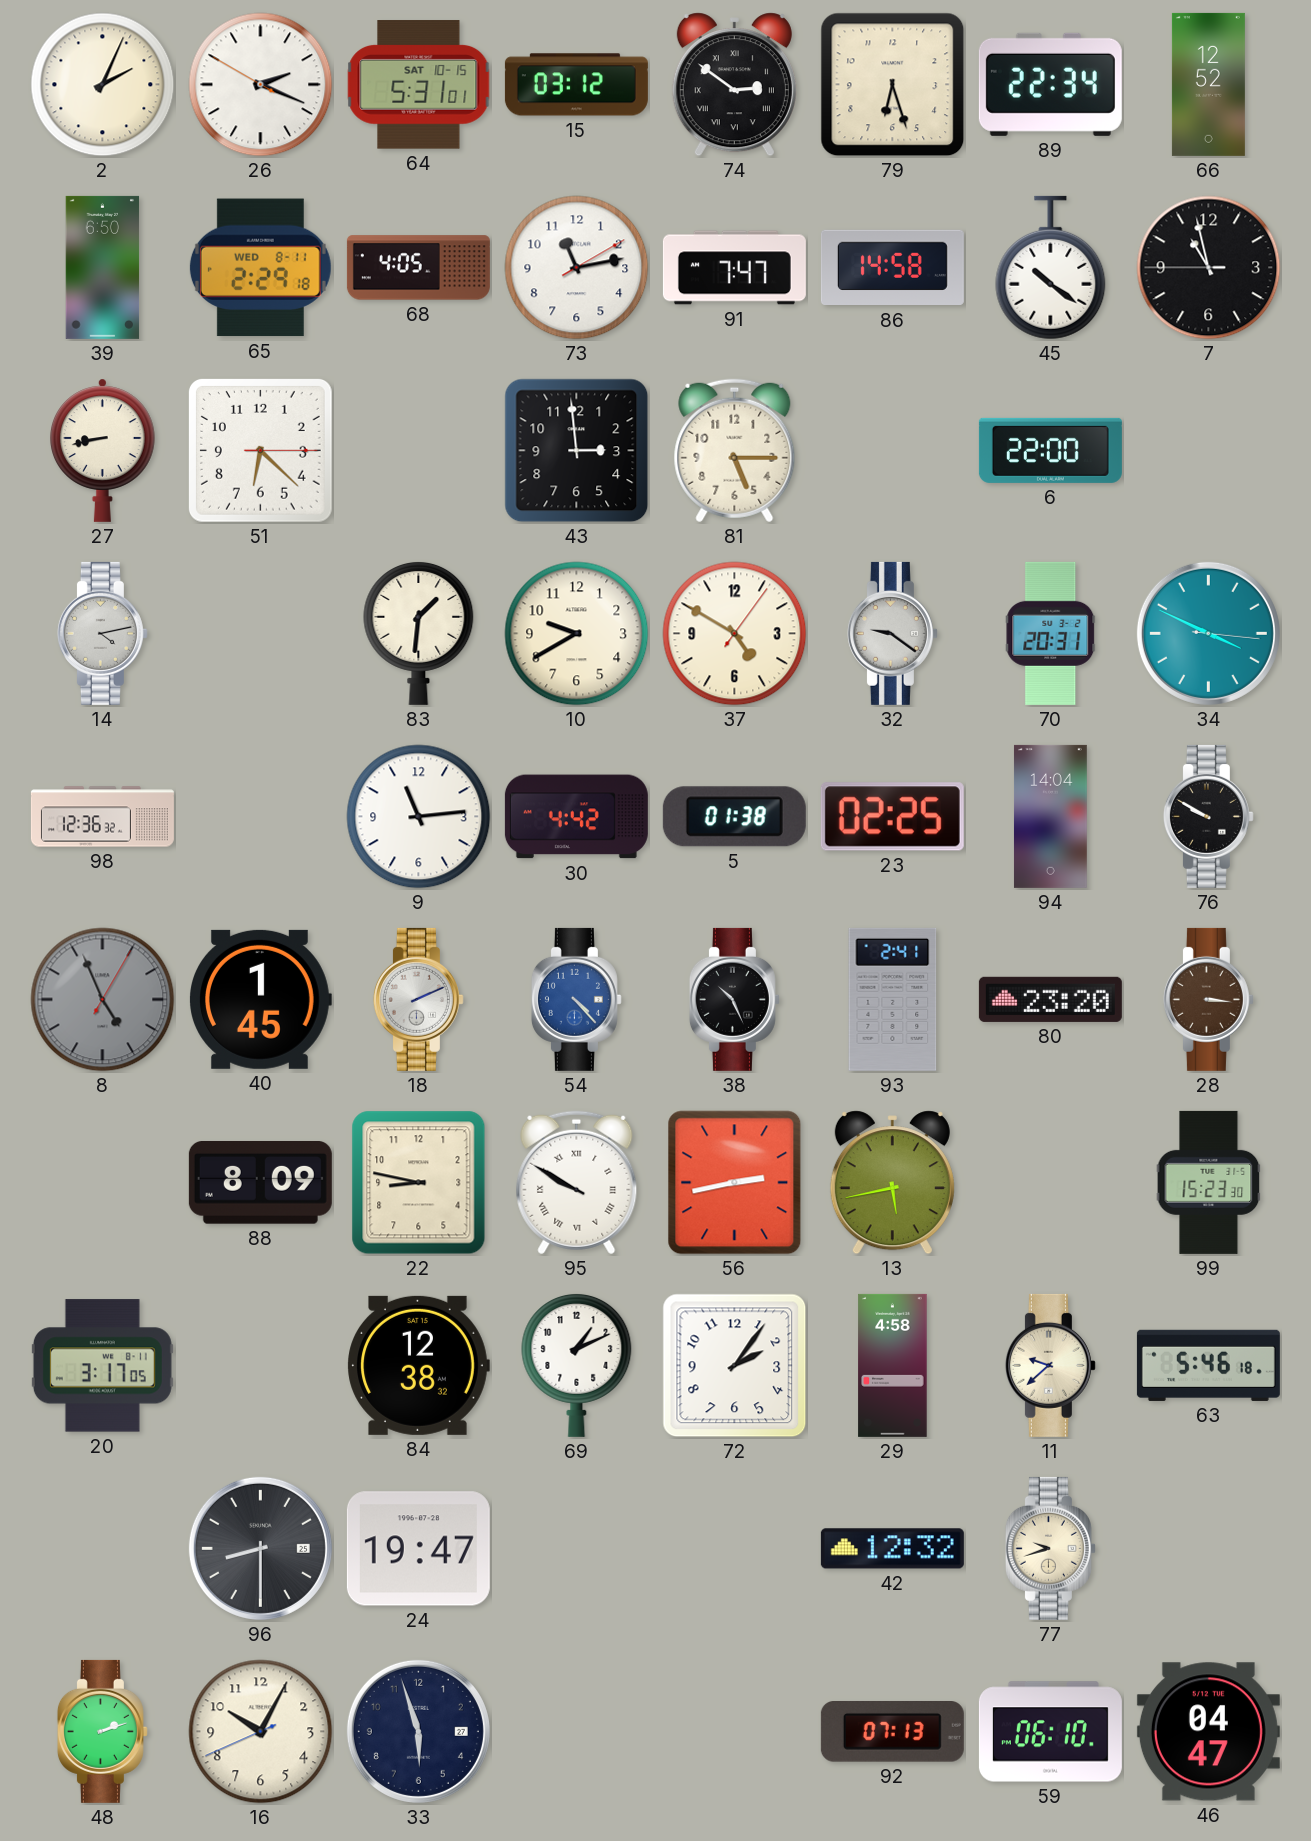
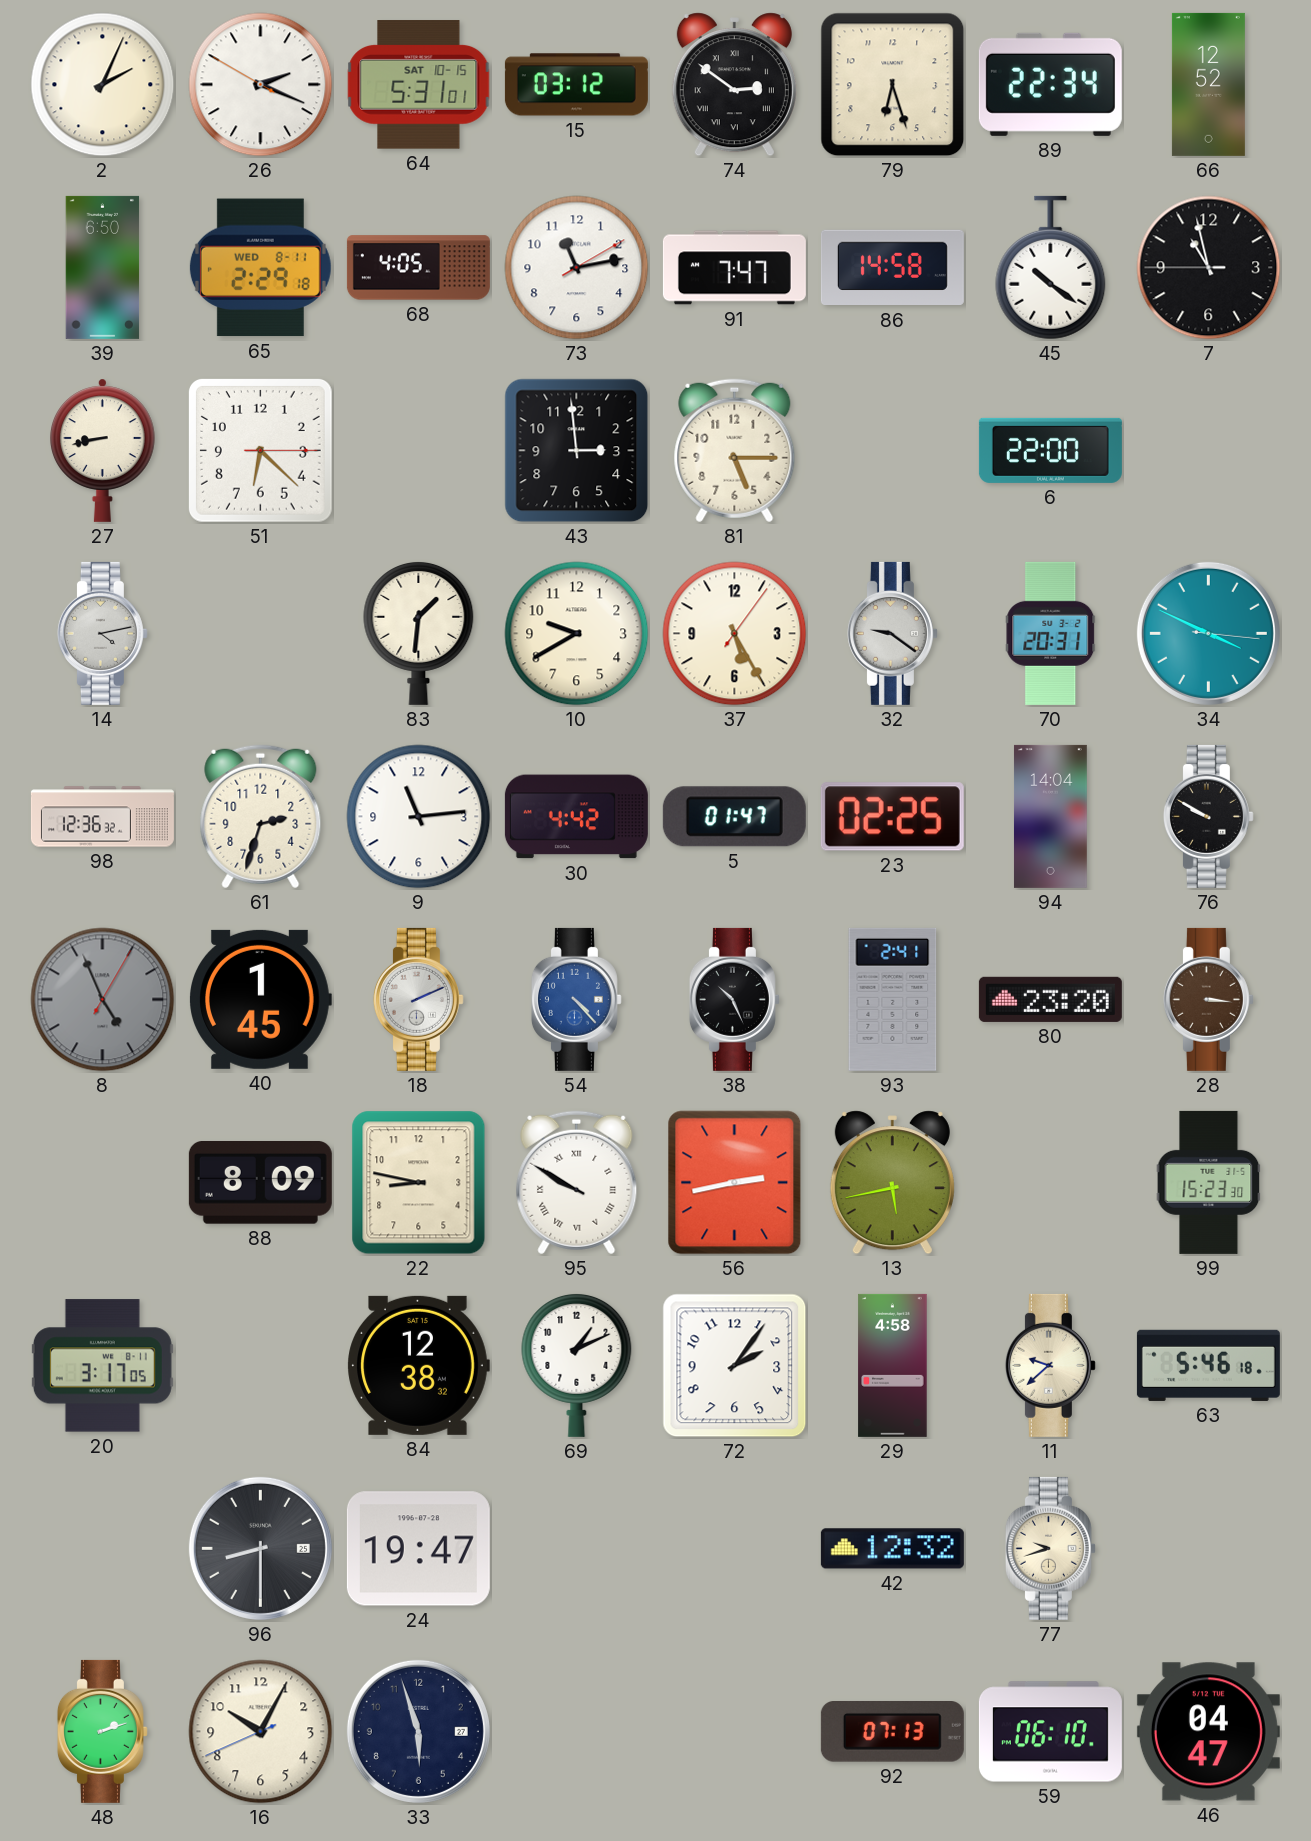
37: 4:50 -> 5:25
61: none -> 2:33
5: 01:38 -> 01:47
